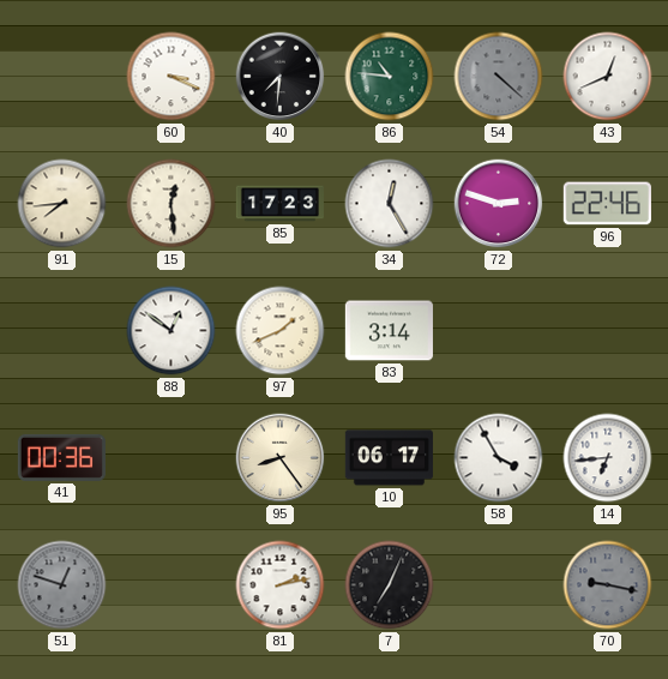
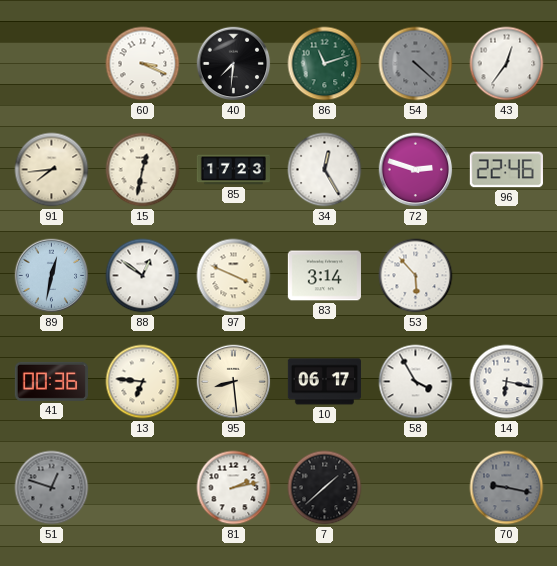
86: 10:46 -> 11:12
43: 12:41 -> 12:36
15: 12:29 -> 12:32
89: none -> 12:32
97: 1:41 -> 3:49
53: none -> 5:53
13: none -> 6:46
95: 8:24 -> 8:29
14: 6:44 -> 6:17
7: 7:04 -> 1:38
